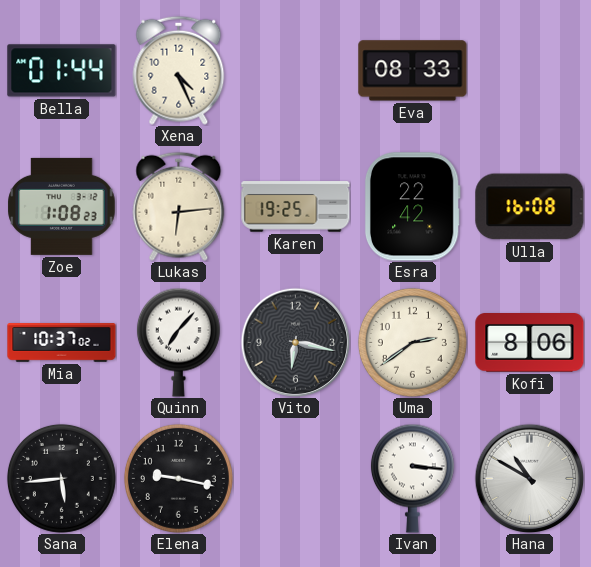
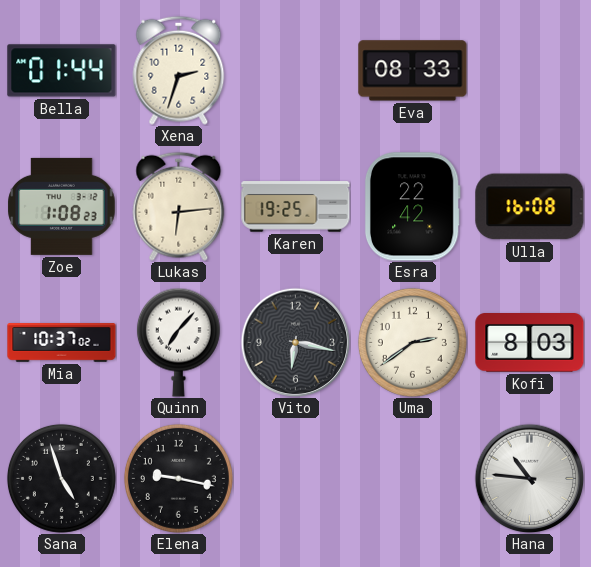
Xena: 4:26 -> 2:33
Kofi: 8:06 -> 8:03
Sana: 5:44 -> 4:57
Ivan: 3:16 -> none
Hana: 10:50 -> 10:46
